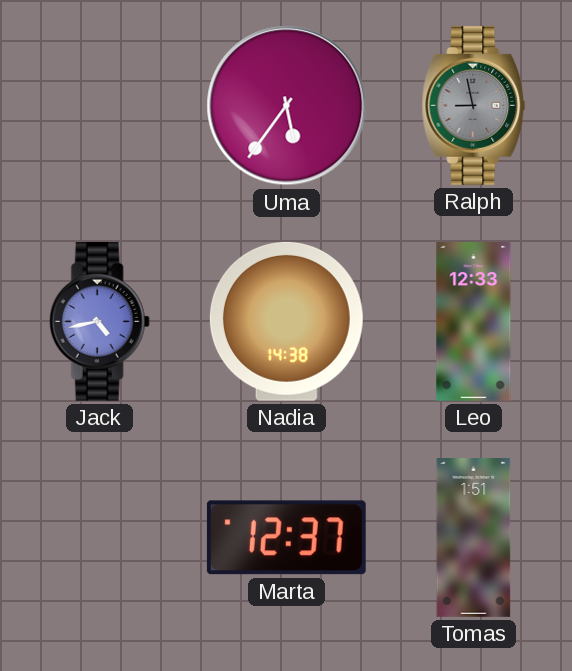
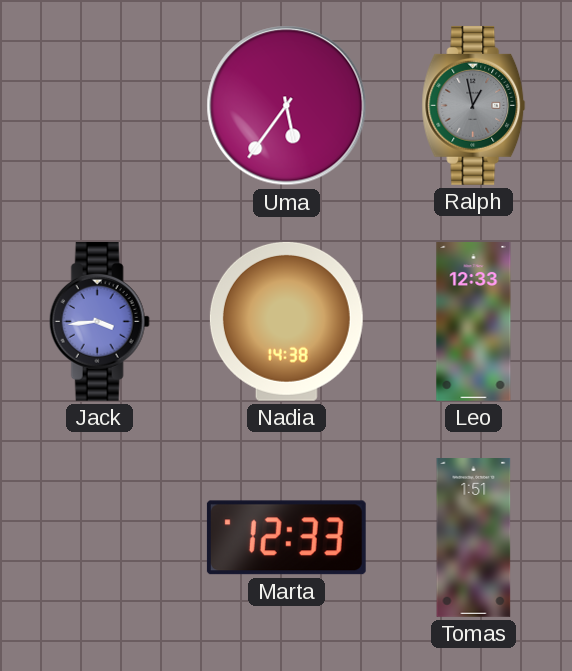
Ralph: 8:58 -> 12:58
Jack: 4:43 -> 3:44
Marta: 12:37 -> 12:33
